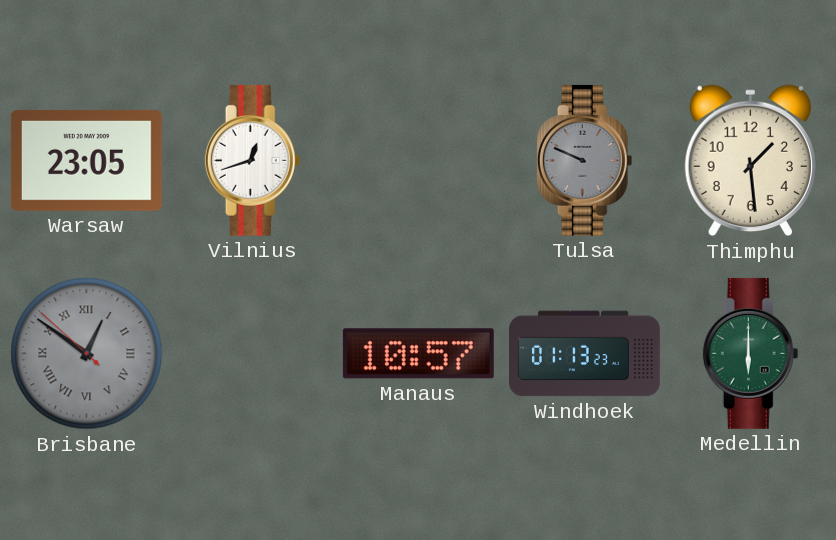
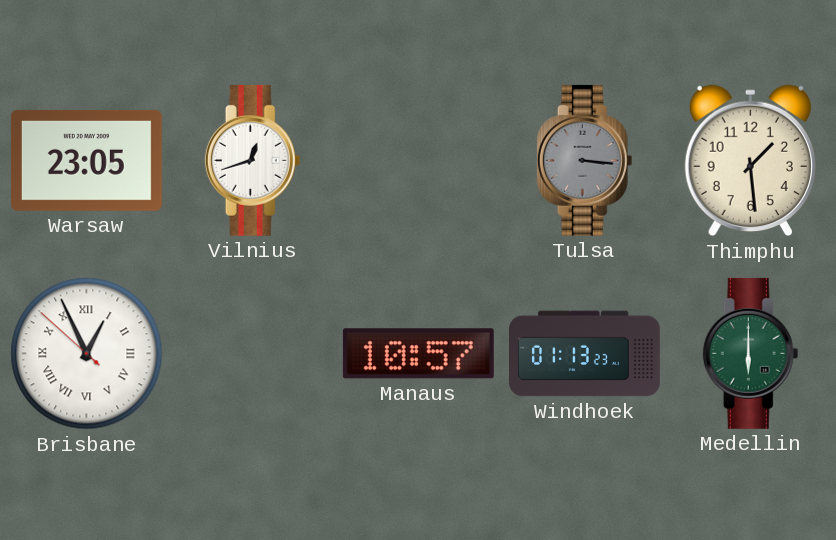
Tulsa: 9:49 -> 3:16
Brisbane: 12:50 -> 12:55
Brisbane dial: grey -> white
